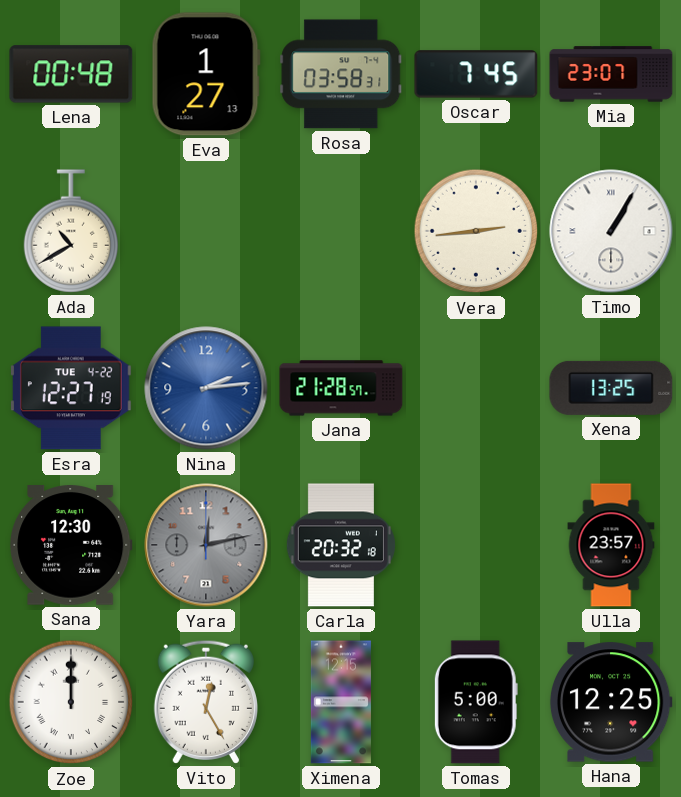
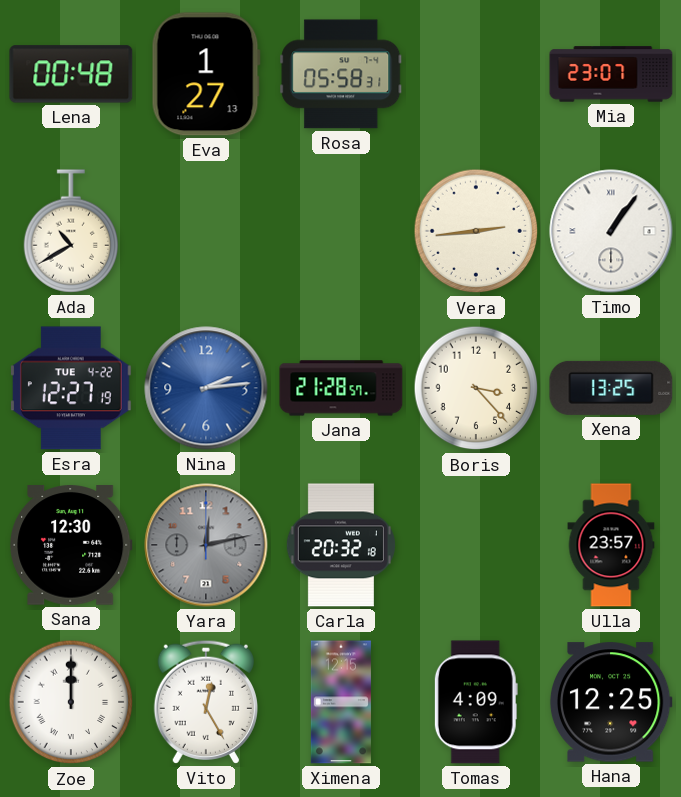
Rosa: 03:58 -> 05:58
Oscar: 7:45 -> none
Timo: 1:05 -> 1:06
Boris: none -> 3:23
Tomas: 5:00 -> 4:09
